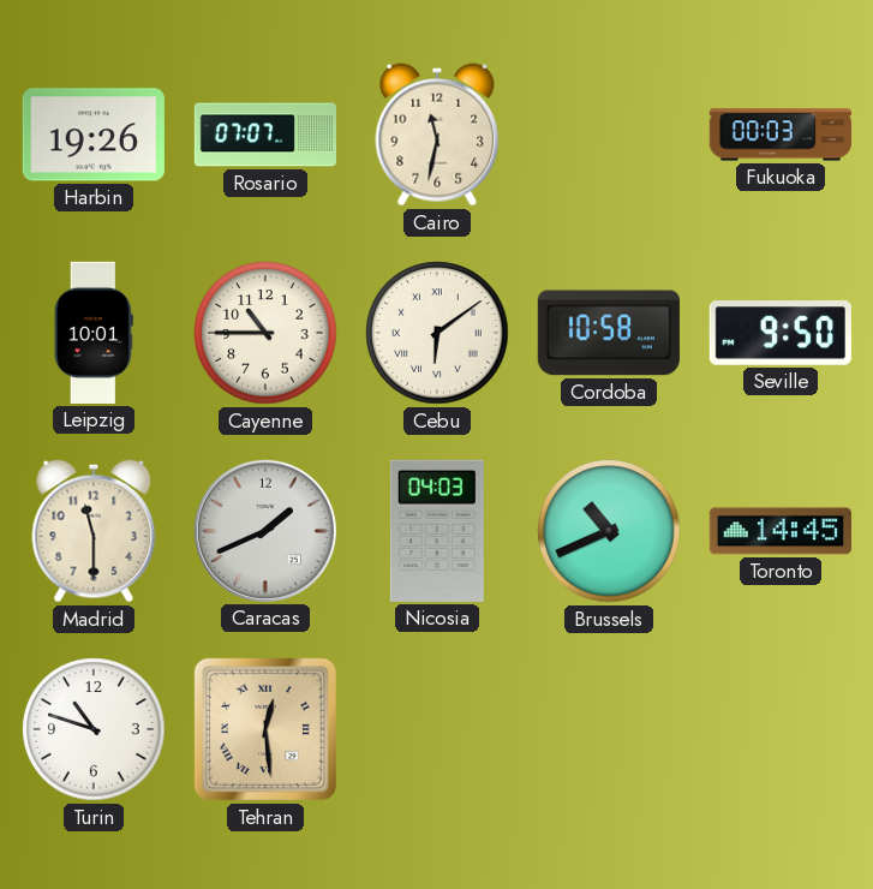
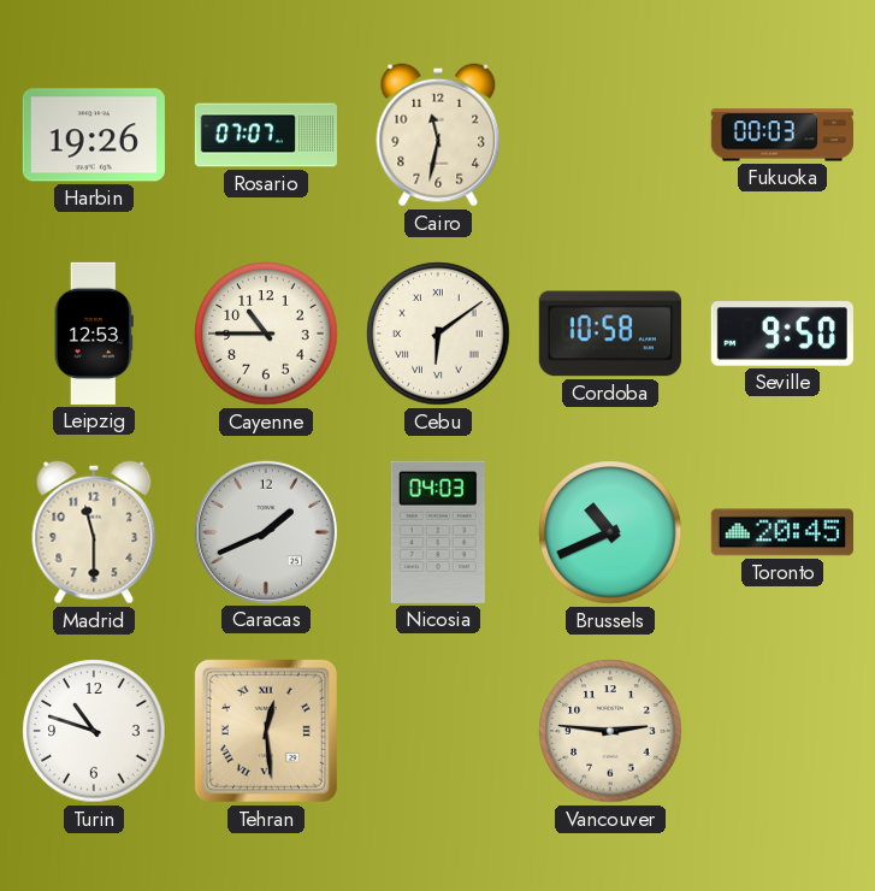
Leipzig: 10:01 -> 12:53
Toronto: 14:45 -> 20:45
Vancouver: none -> 2:46
